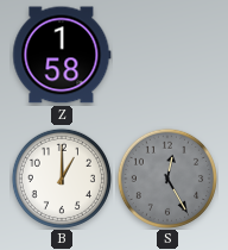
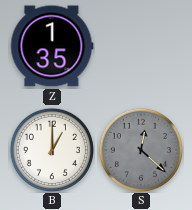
Z: 1:58 -> 1:35
S: 12:25 -> 12:22
